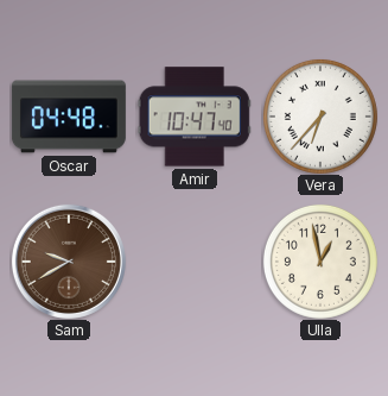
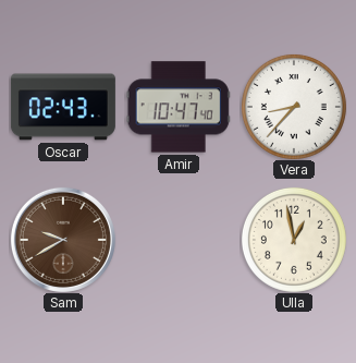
Oscar: 04:48 -> 02:43
Vera: 6:37 -> 8:37
